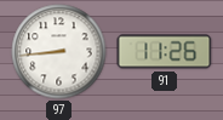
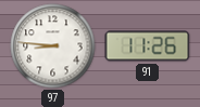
97: 8:44 -> 8:46
